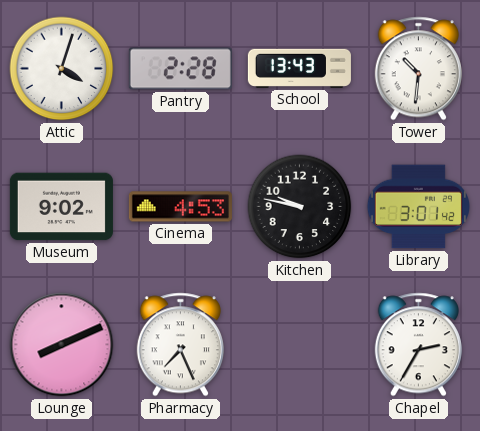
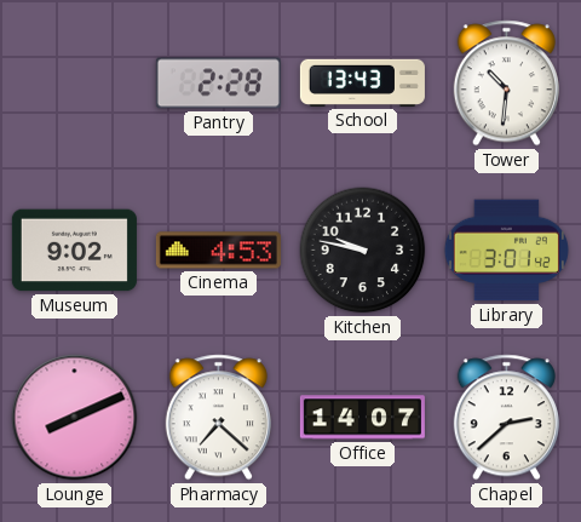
Attic: 4:03 -> none
Pharmacy: 7:26 -> 7:22
Office: none -> 14:07
Chapel: 2:35 -> 2:38
